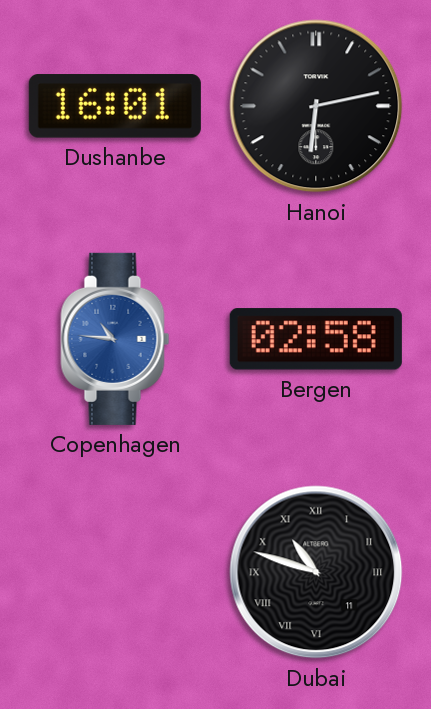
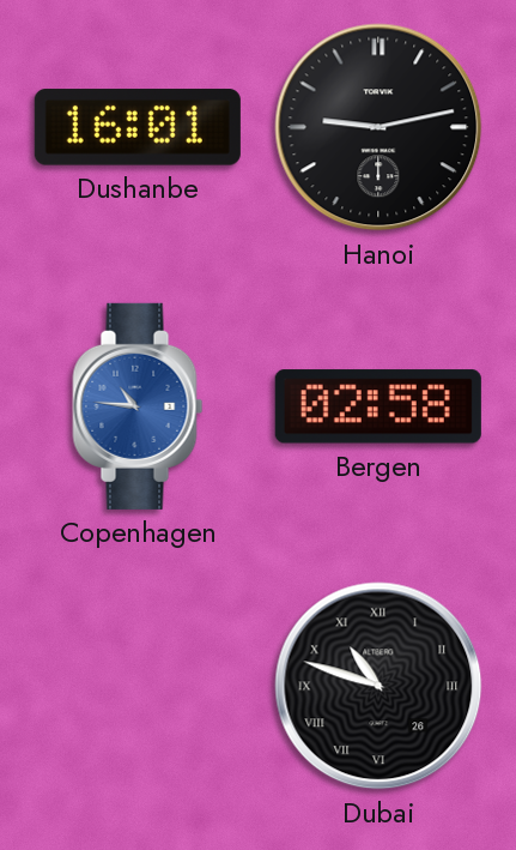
Hanoi: 6:13 -> 9:13
Dubai date: 11 -> 26
